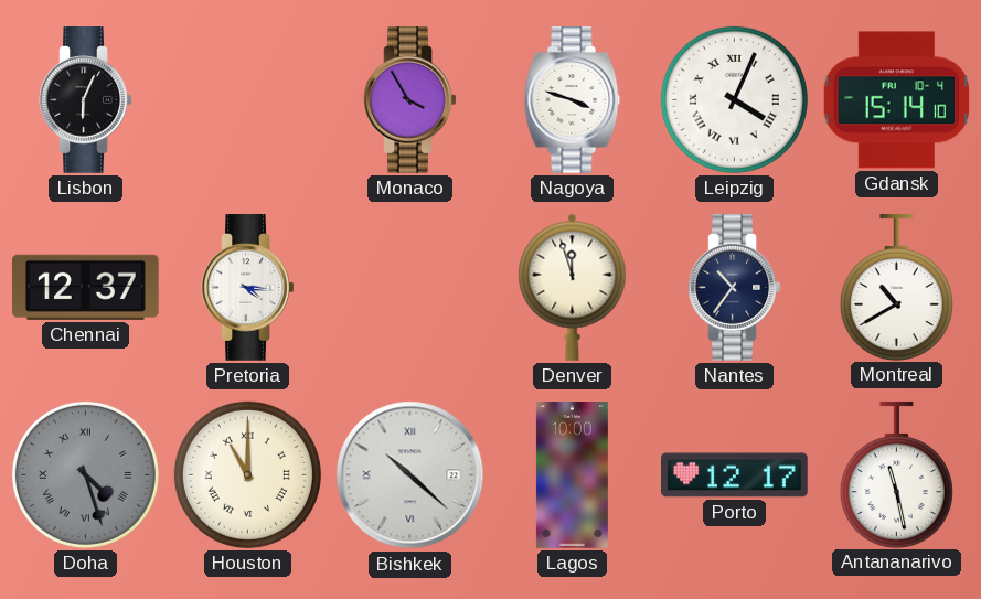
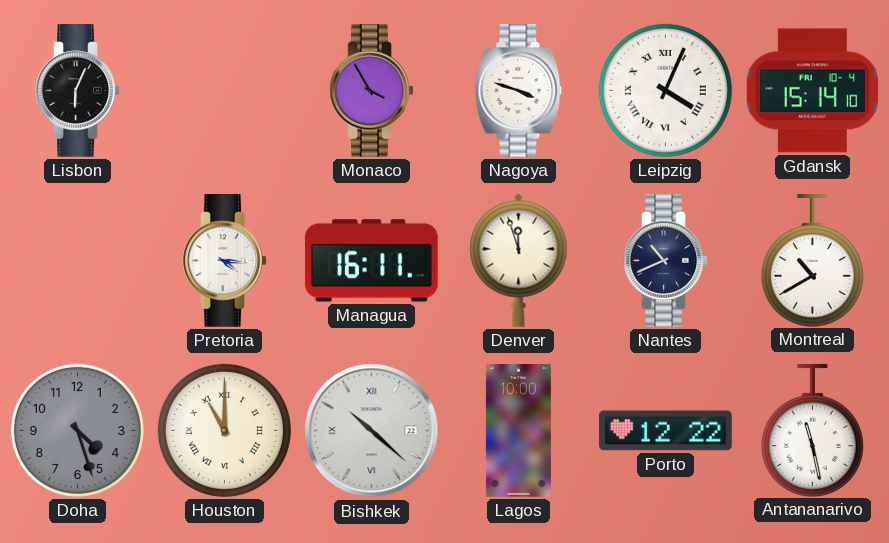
Chennai: 12:37 -> none
Managua: none -> 16:11
Nantes: 10:36 -> 10:41
Doha numerals: Roman -> Arabic
Porto: 12:17 -> 12:22
